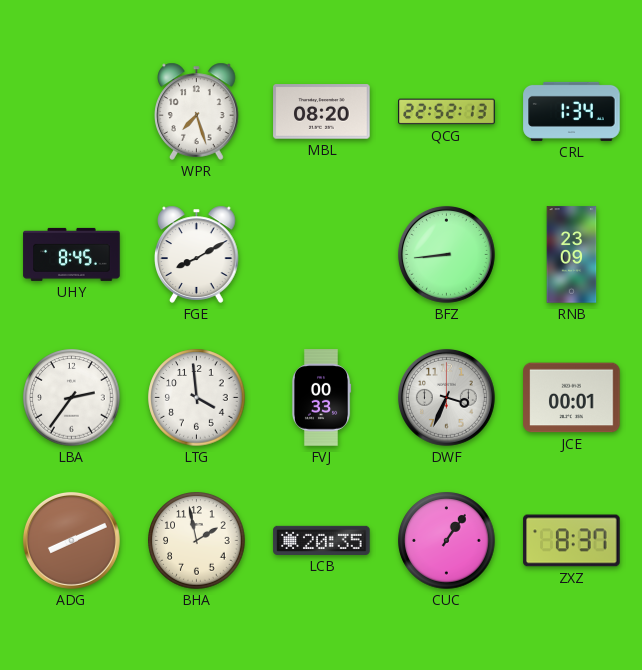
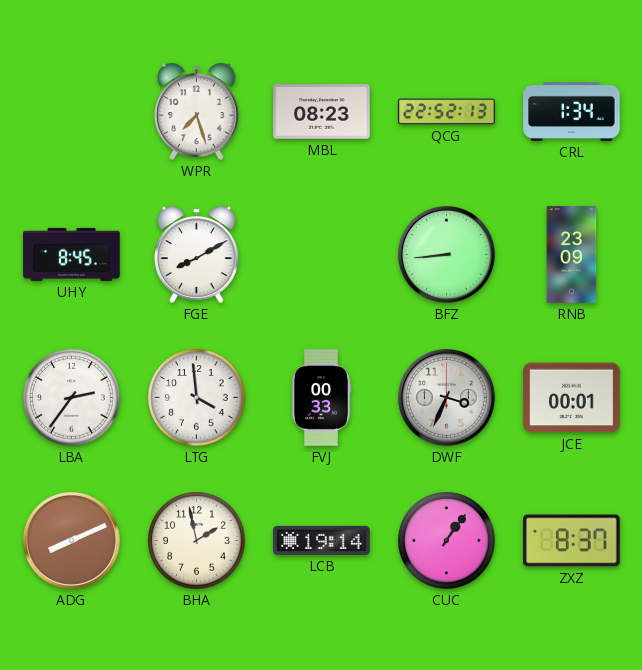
MBL: 08:20 -> 08:23
LCB: 20:35 -> 19:14
